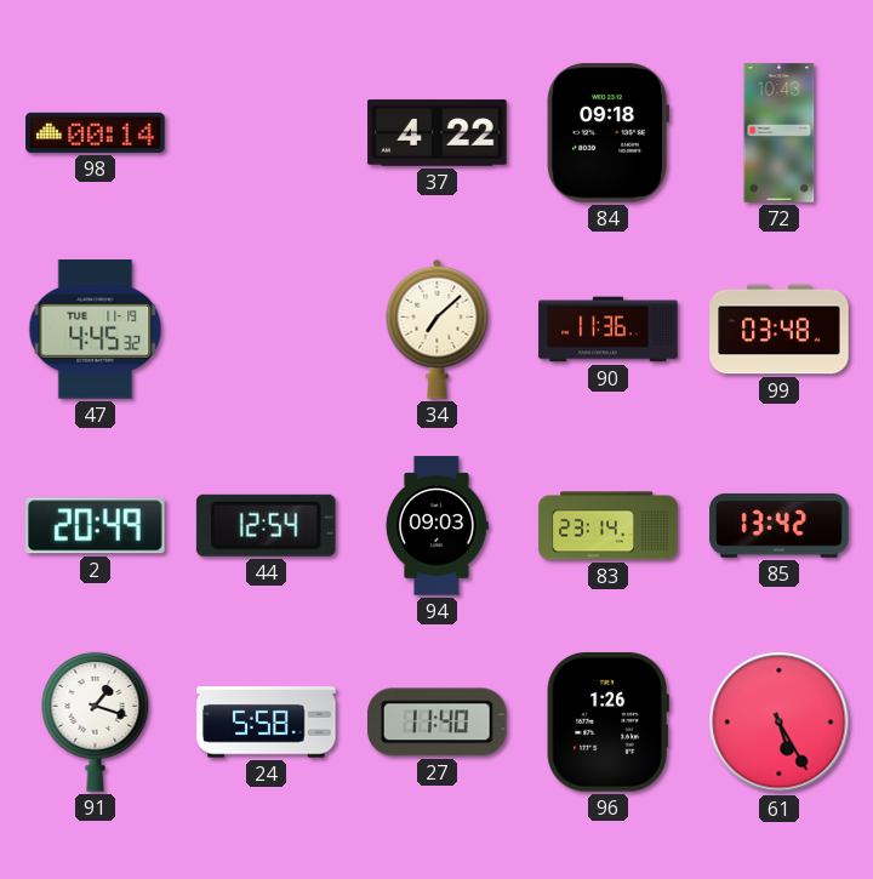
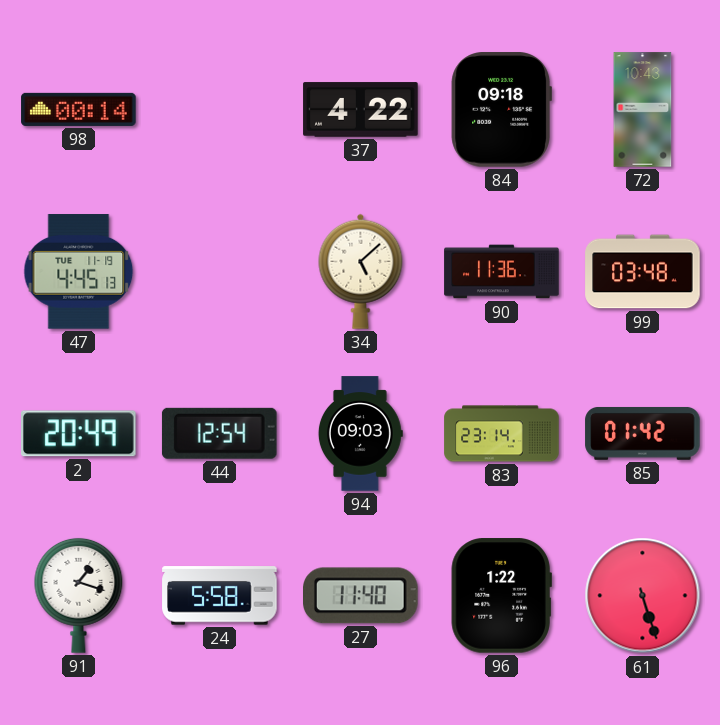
47: 4:45:32 -> 4:45:13
34: 7:08 -> 5:08
85: 13:42 -> 01:42
96: 1:26 -> 1:22
61: 5:25 -> 5:27
